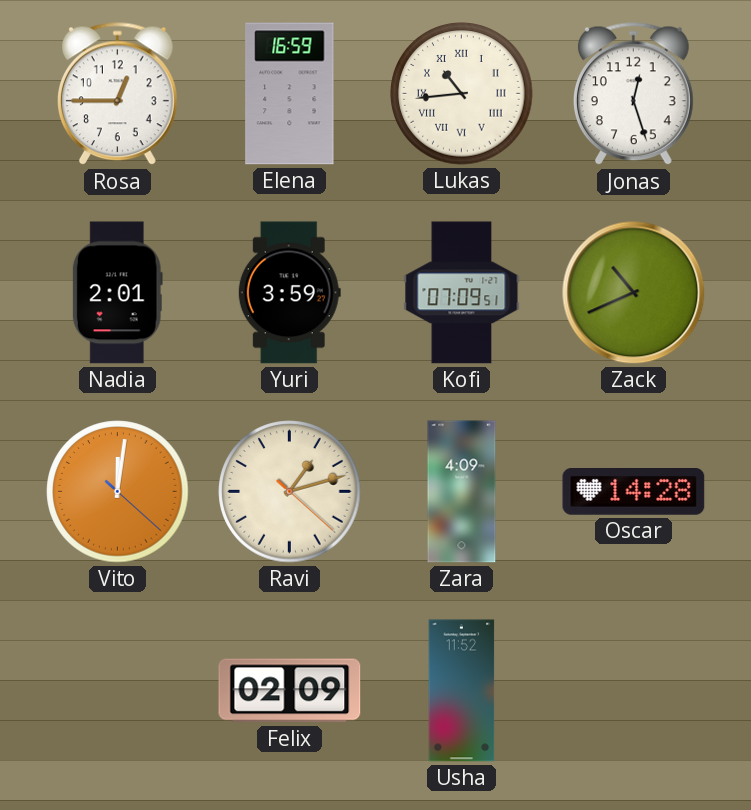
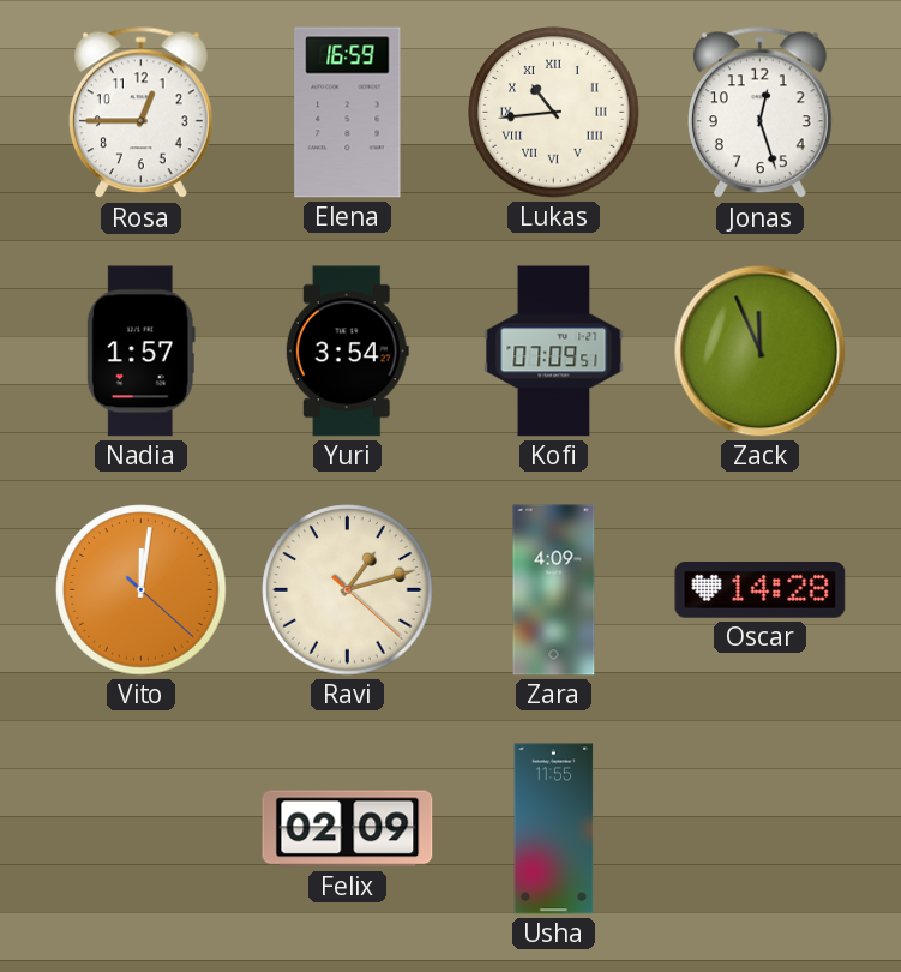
Nadia: 2:01 -> 1:57
Yuri: 3:59 -> 3:54
Zack: 10:41 -> 11:56
Usha: 11:52 -> 11:55
